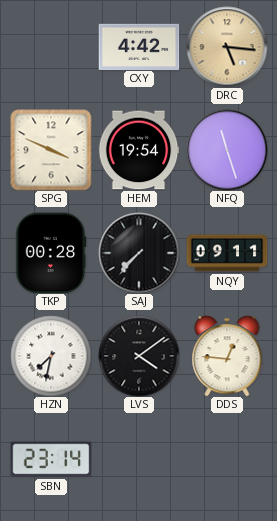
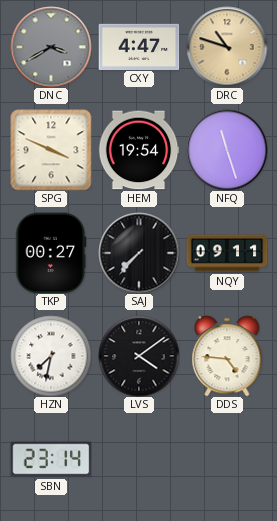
DNC: none -> 3:40
CXY: 4:42 -> 4:47
DRC: 5:16 -> 10:48
TKP: 00:28 -> 00:27
DDS: 12:46 -> 4:46
